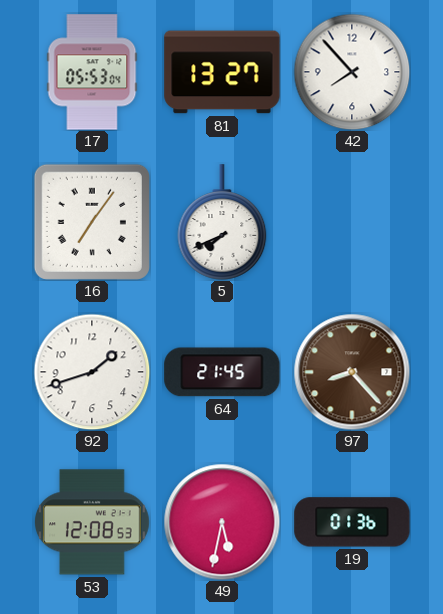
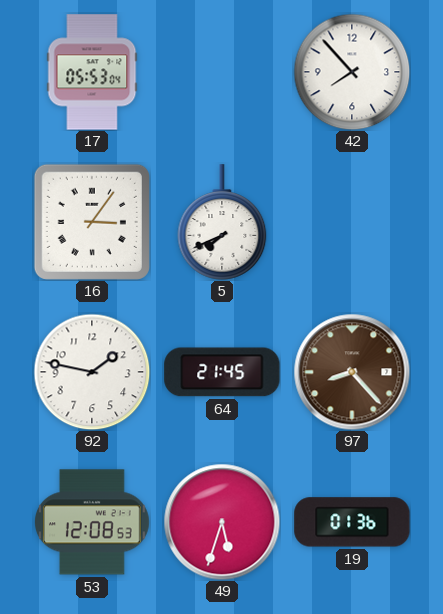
81: 13:27 -> none
16: 7:06 -> 3:06
92: 1:42 -> 1:47
49: 5:32 -> 5:33
